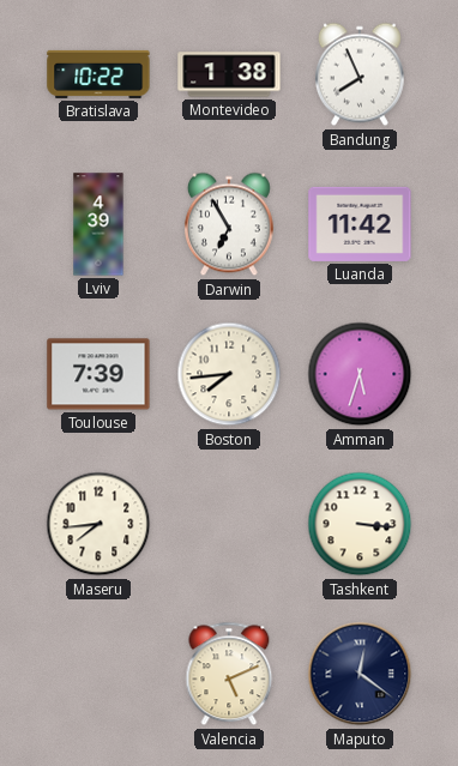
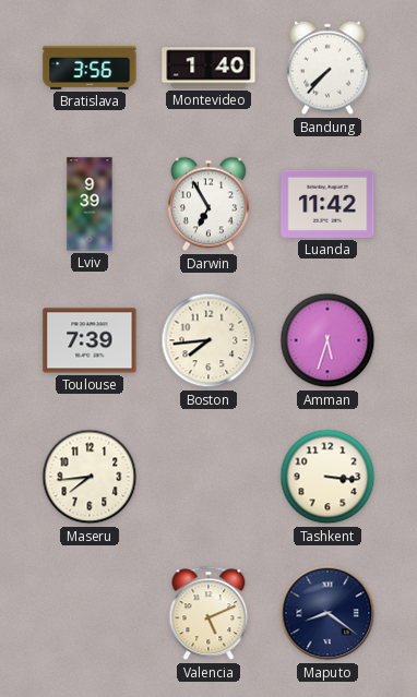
Bratislava: 10:22 -> 3:56
Montevideo: 1:38 -> 1:40
Bandung: 7:56 -> 7:37
Lviv: 4:39 -> 9:39
Maputo: 12:21 -> 8:21
